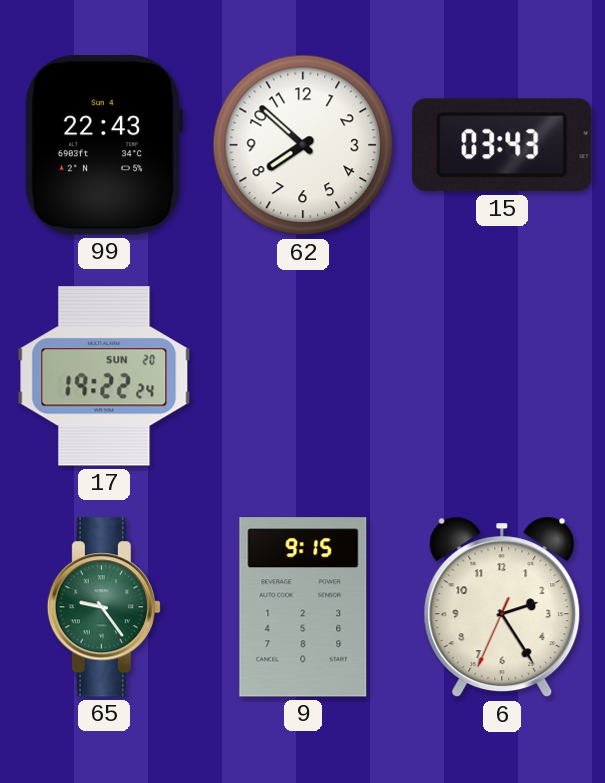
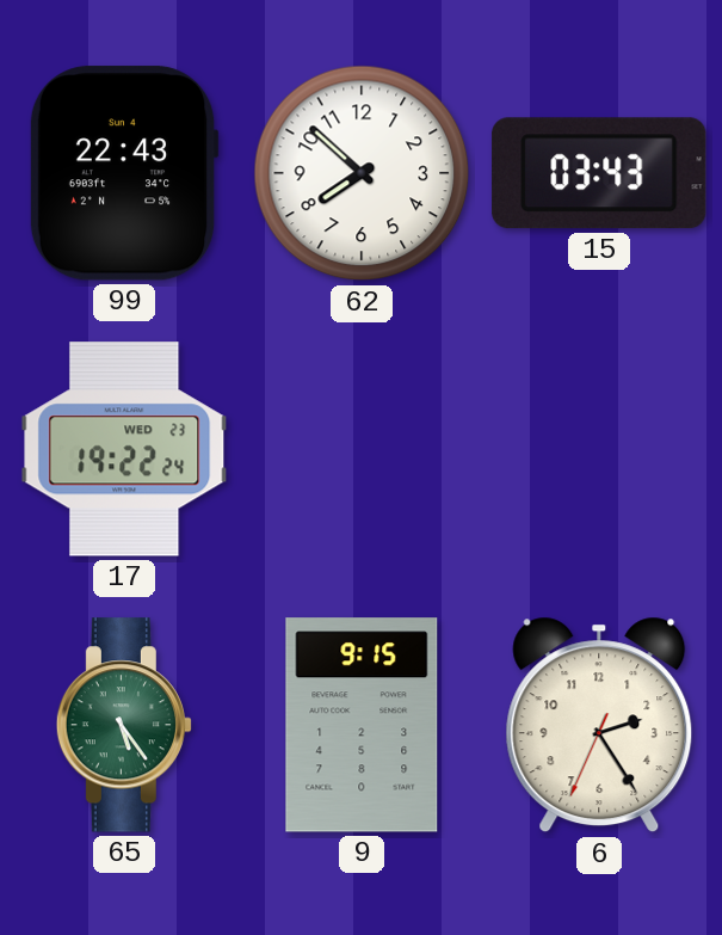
17 date: SUN 20 -> WED 23
65: 9:24 -> 5:24
